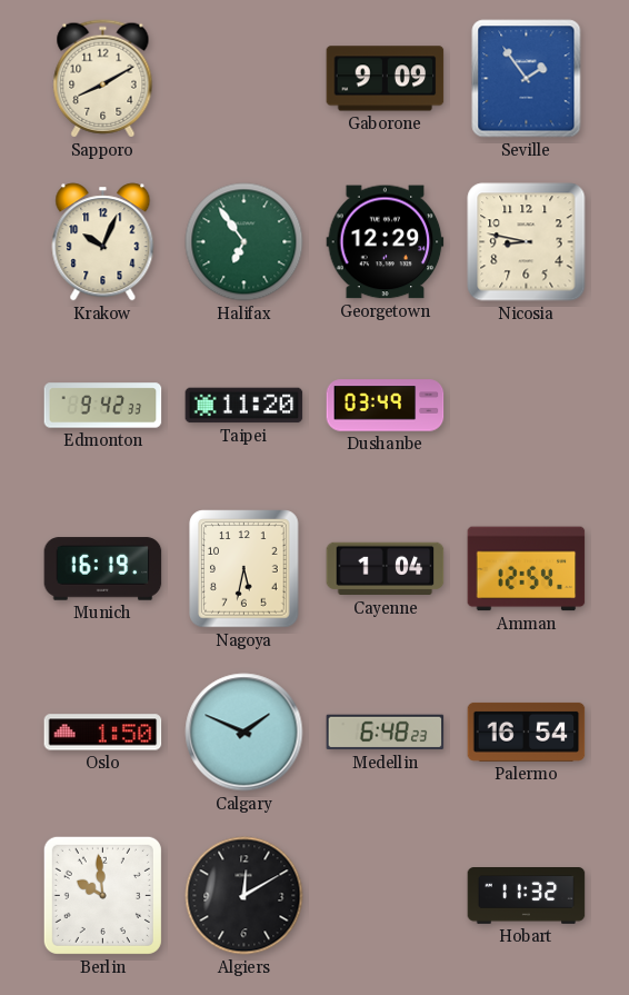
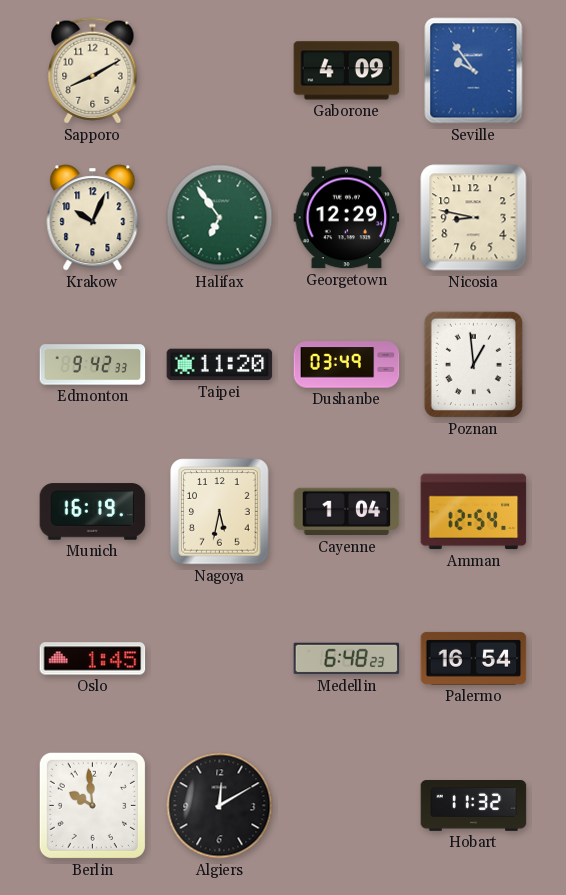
Gaborone: 9:09 -> 4:09
Seville: 1:54 -> 9:54
Poznan: none -> 12:59
Oslo: 1:50 -> 1:45
Calgary: 1:49 -> none
